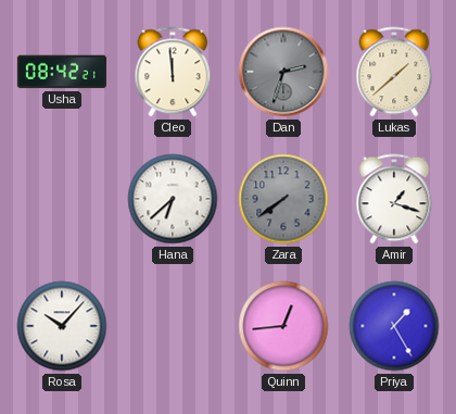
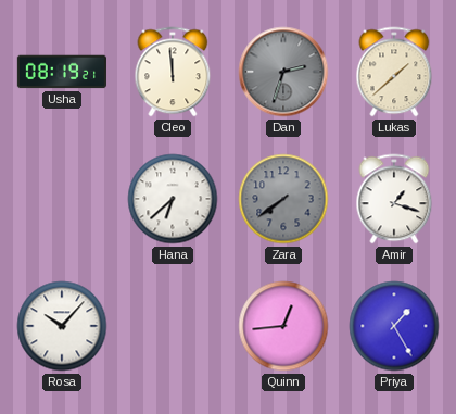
Usha: 08:42 -> 08:19
